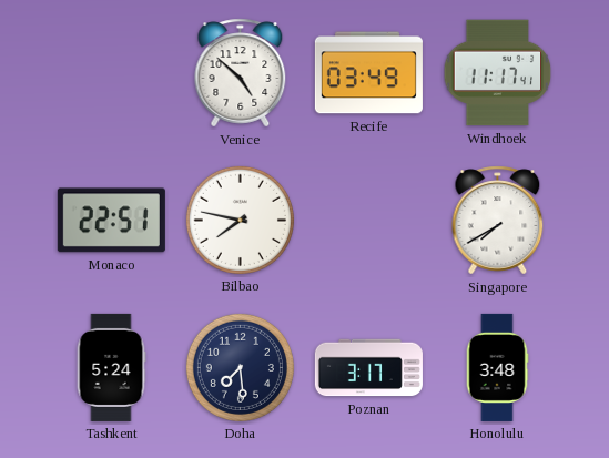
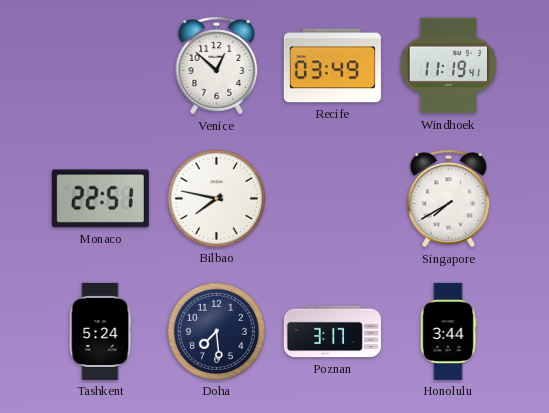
Venice: 4:52 -> 12:52
Windhoek: 11:17 -> 11:19
Honolulu: 3:48 -> 3:44
